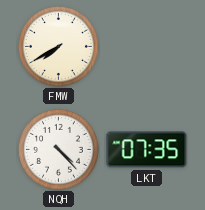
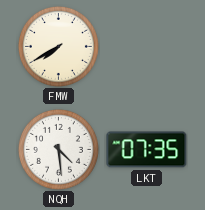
NQH: 4:23 -> 4:29
